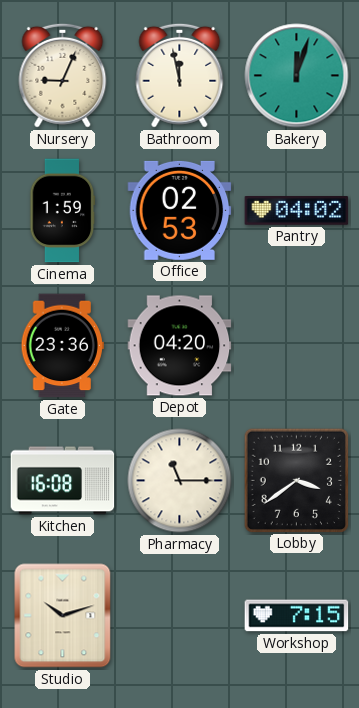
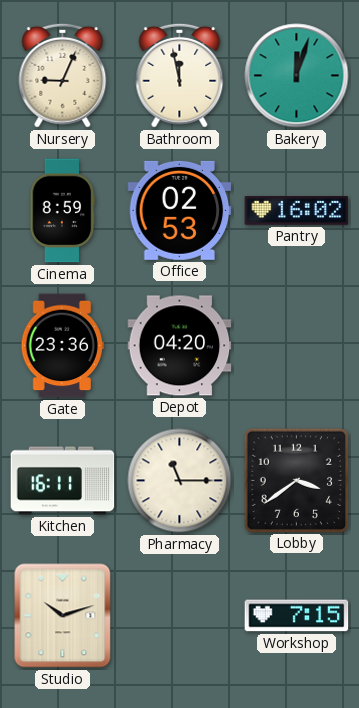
Cinema: 1:59 -> 8:59
Pantry: 04:02 -> 16:02
Kitchen: 16:08 -> 16:11
